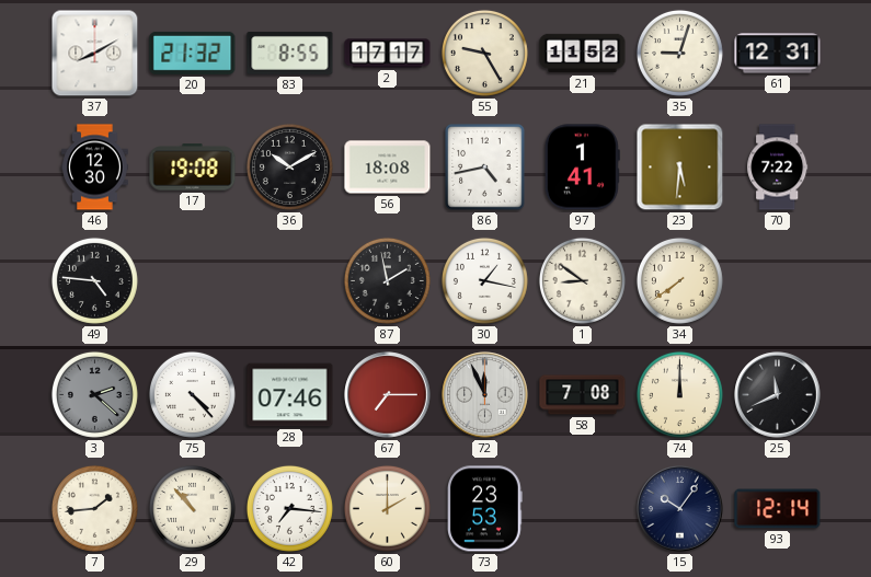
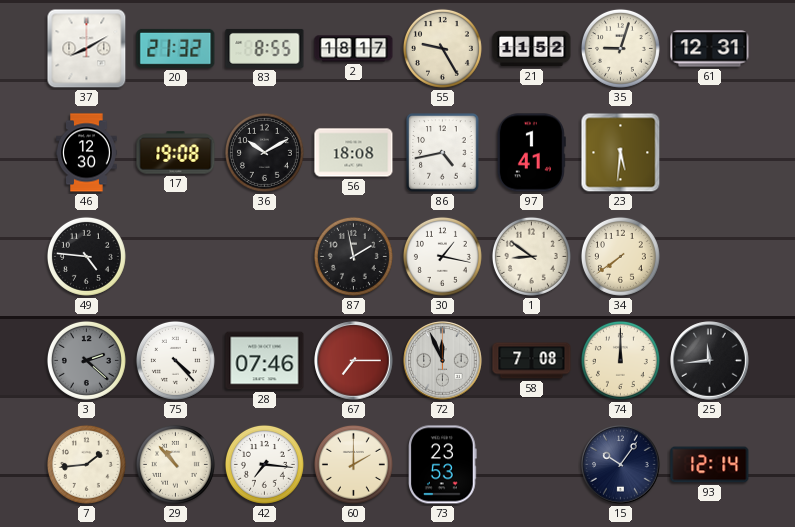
2: 17:17 -> 18:17
70: 7:22 -> none
25: 11:41 -> 11:44
